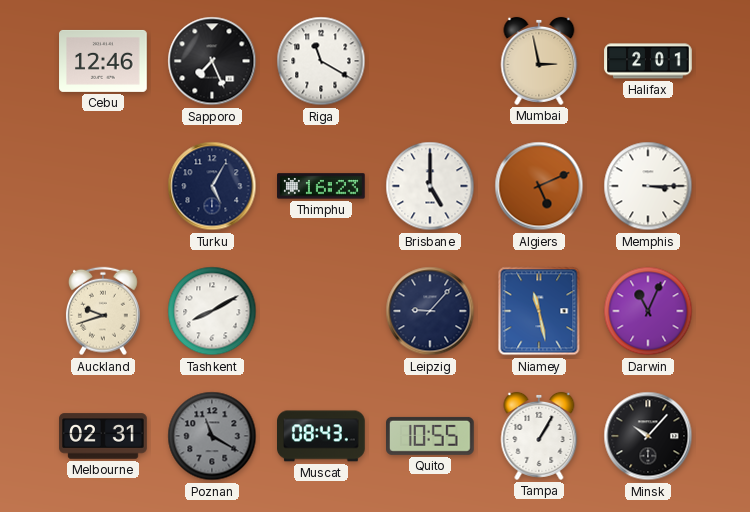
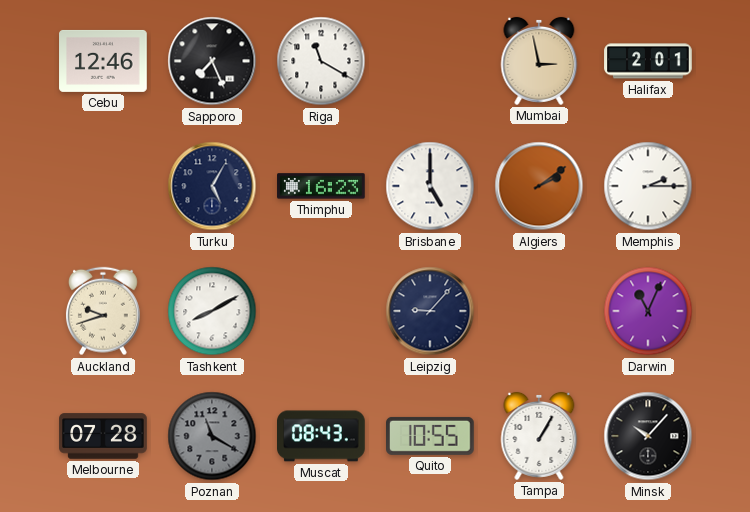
Algiers: 5:11 -> 2:09
Memphis: 3:15 -> 2:15
Niamey: 11:28 -> none
Melbourne: 02:31 -> 07:28
